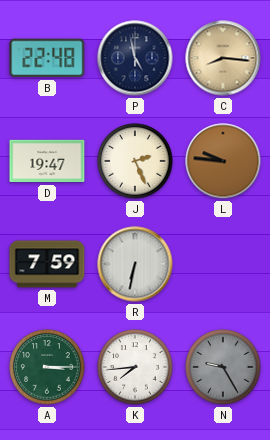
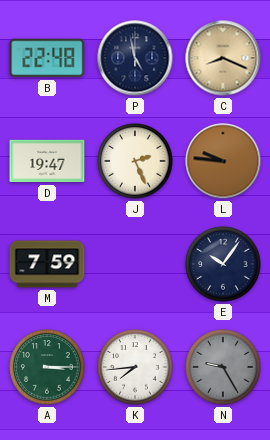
C: 8:16 -> 8:19
R: 6:32 -> none
E: none -> 10:06
